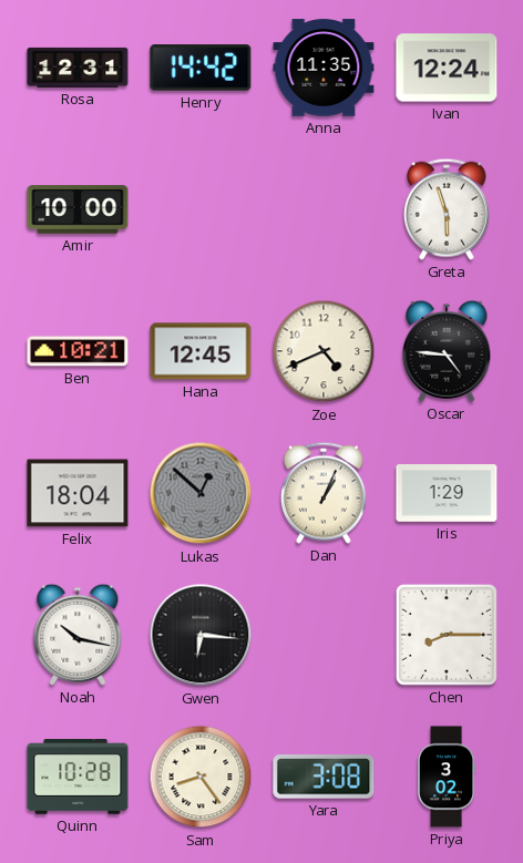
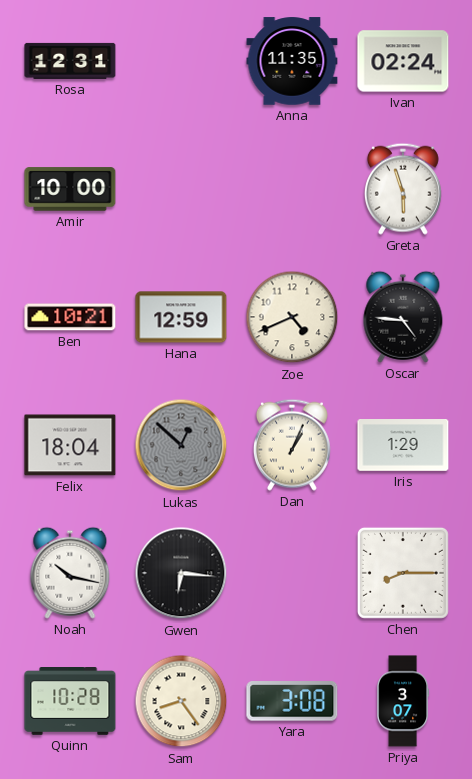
Henry: 14:42 -> none
Ivan: 12:24 -> 02:24
Hana: 12:45 -> 12:59
Priya: 3:02 -> 3:07
